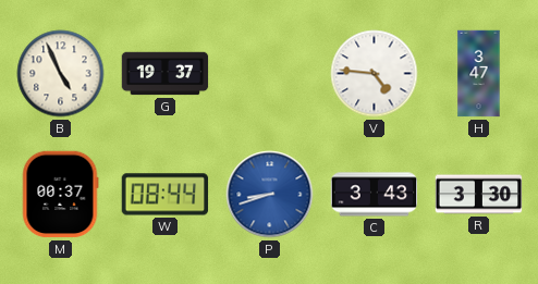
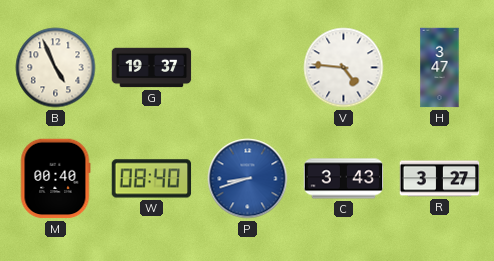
M: 00:37 -> 00:40
W: 08:44 -> 08:40
R: 3:30 -> 3:27
